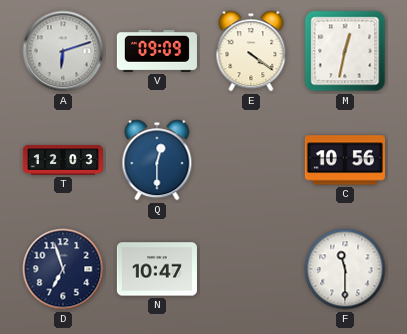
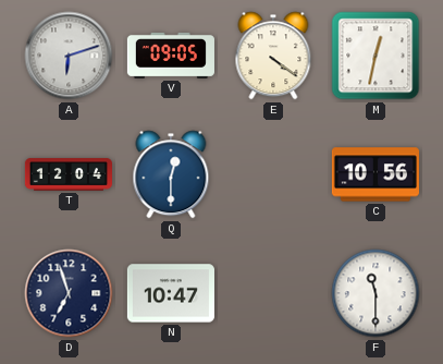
V: 09:09 -> 09:05
T: 12:03 -> 12:04
